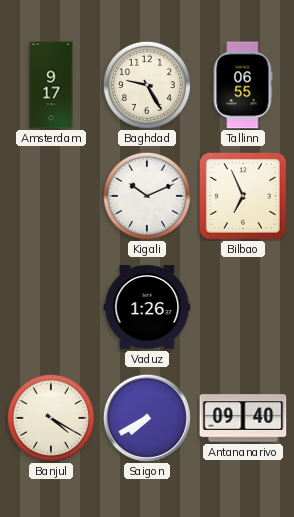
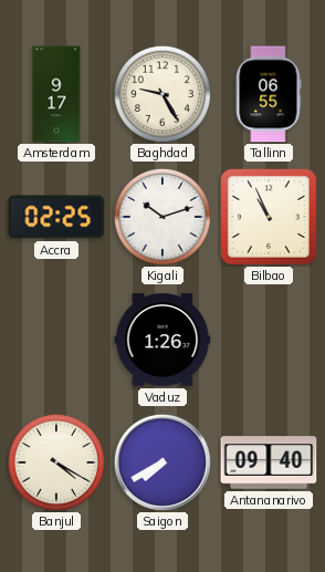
Accra: none -> 02:25
Kigali: 10:11 -> 10:12
Bilbao: 6:56 -> 10:56
